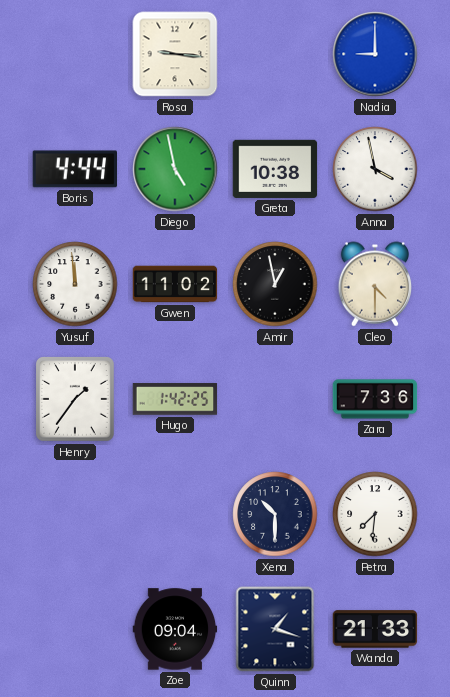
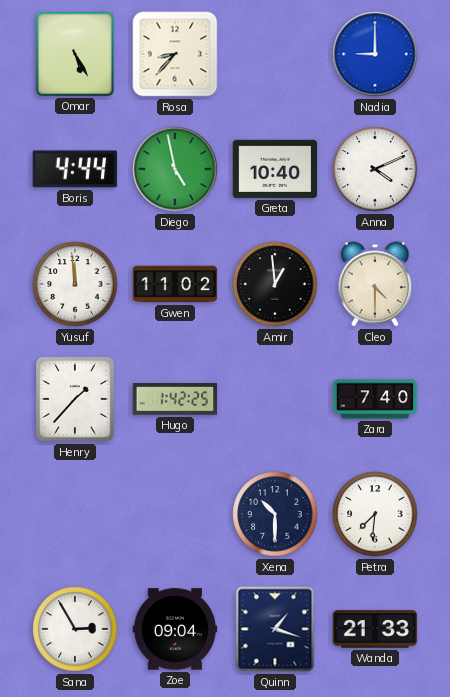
Omar: none -> 5:25
Rosa: 9:16 -> 8:37
Greta: 10:38 -> 10:40
Anna: 3:58 -> 4:11
Amir: 12:58 -> 12:59
Henry: 1:36 -> 1:37
Zara: 7:36 -> 7:40
Sana: none -> 2:55
